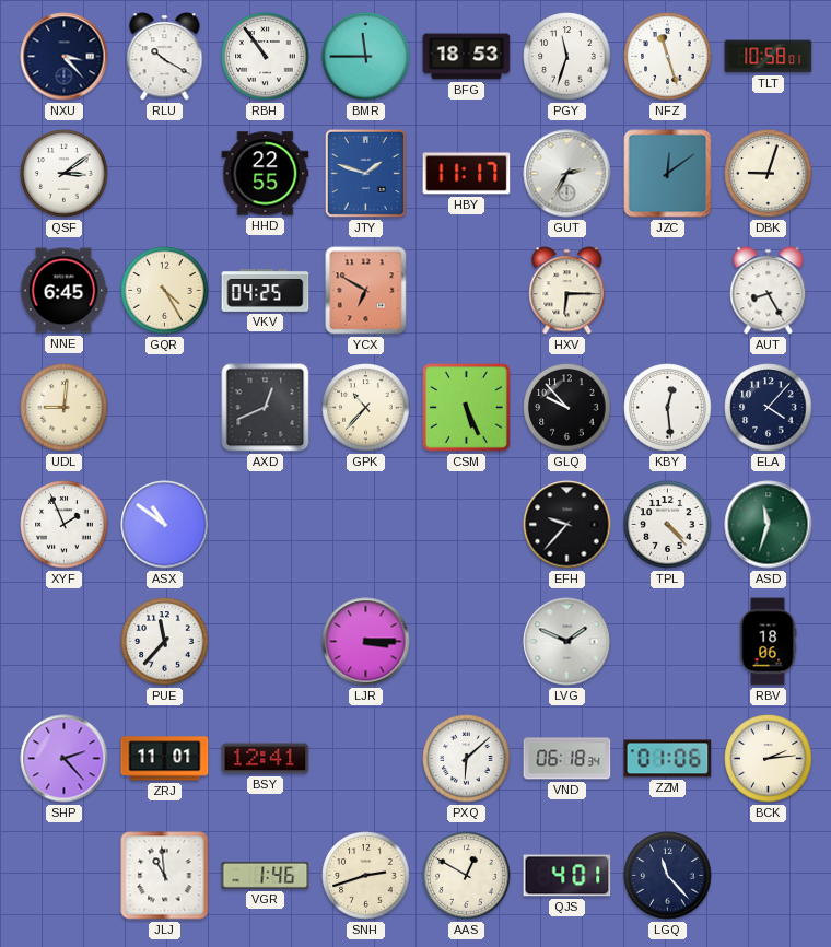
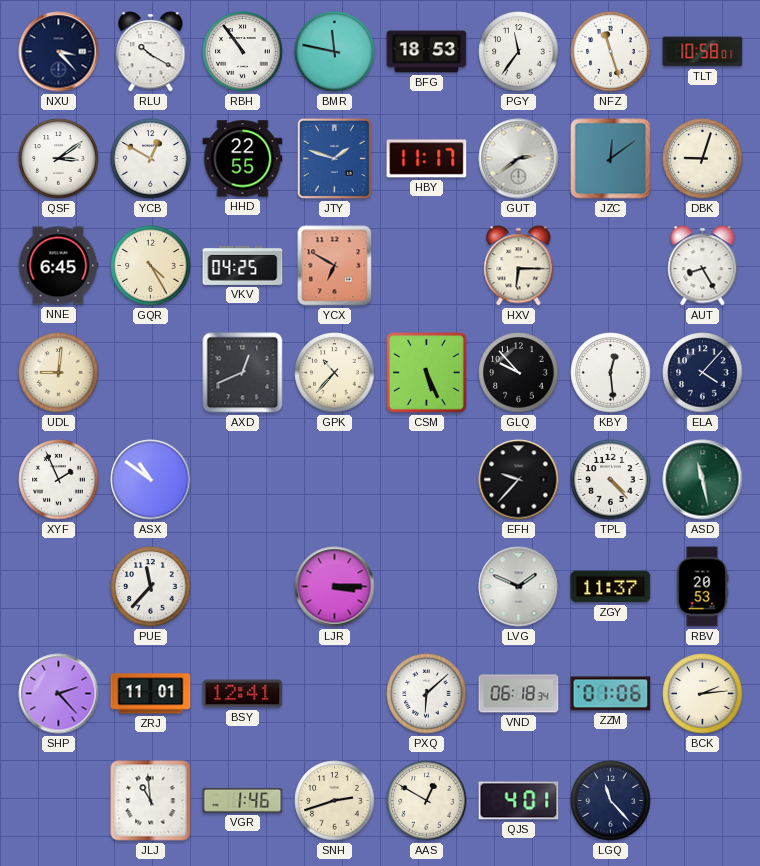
BMR: 11:45 -> 11:47
PGY: 11:33 -> 11:36
YCB: none -> 12:50
GUT: 2:35 -> 2:39
ASD: 11:33 -> 11:28
ZGY: none -> 11:37
RBV: 18:06 -> 20:53
